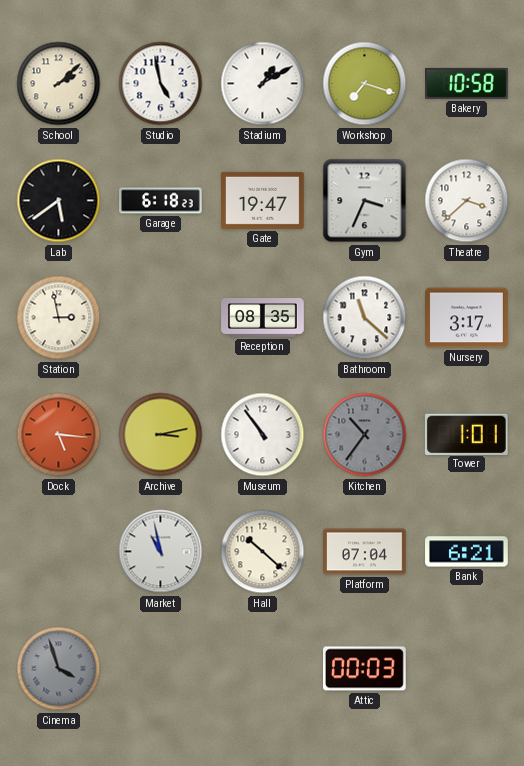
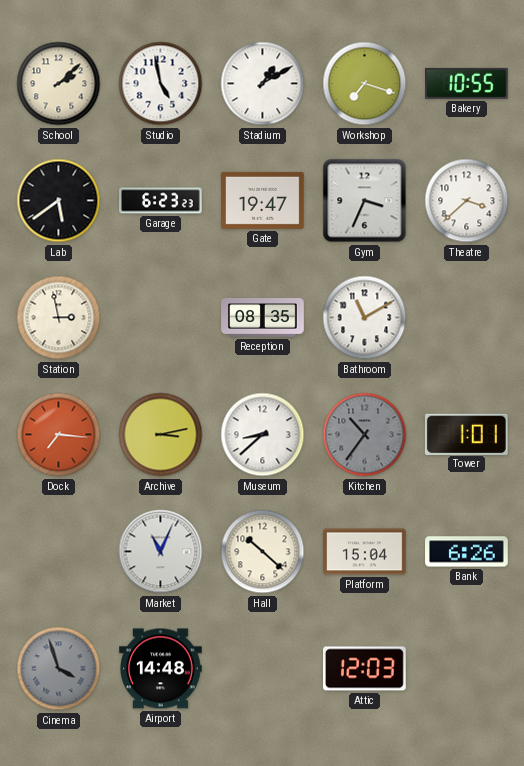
Bakery: 10:58 -> 10:55
Garage: 6:18 -> 6:23
Bathroom: 11:22 -> 11:10
Nursery: 3:17 -> none
Dock: 5:16 -> 7:16
Museum: 10:54 -> 8:38
Market: 10:58 -> 11:04
Platform: 07:04 -> 15:04
Bank: 6:21 -> 6:26
Airport: none -> 14:48
Attic: 00:03 -> 12:03
